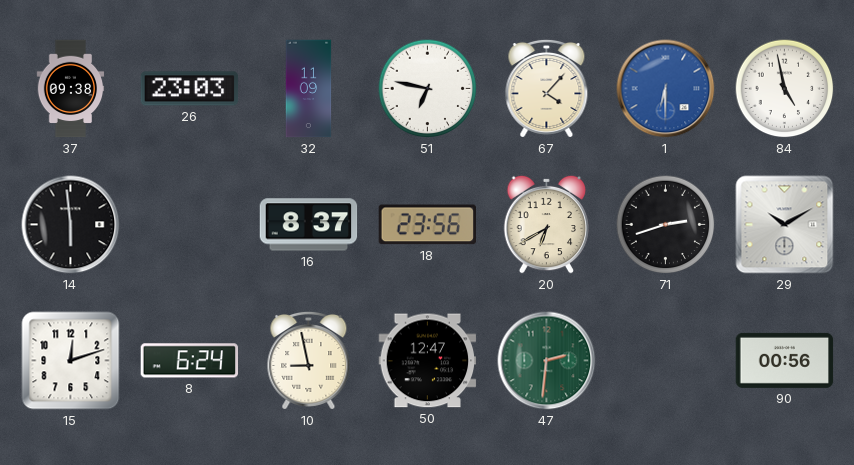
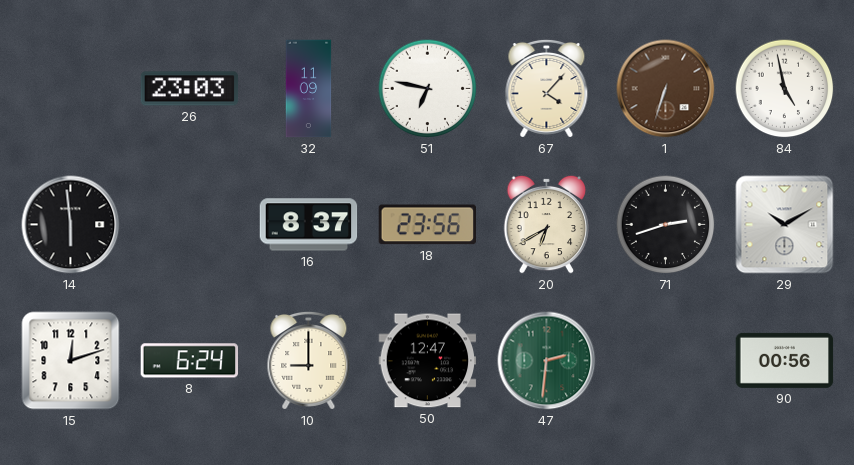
37: 09:38 -> none
1: 6:30 -> 6:33
1 dial: blue -> brown
10: 8:58 -> 9:00
